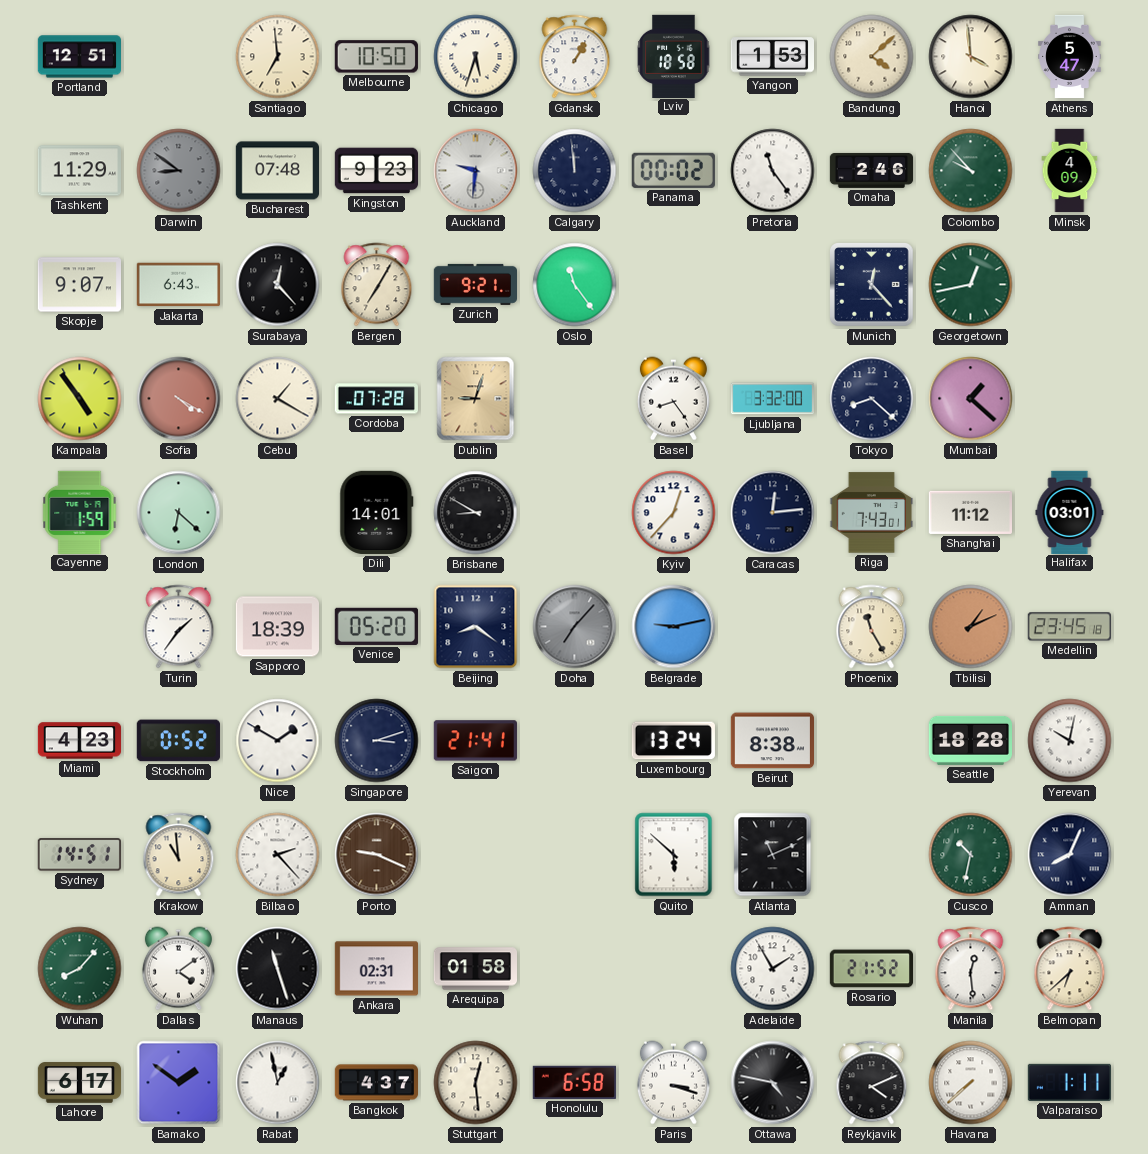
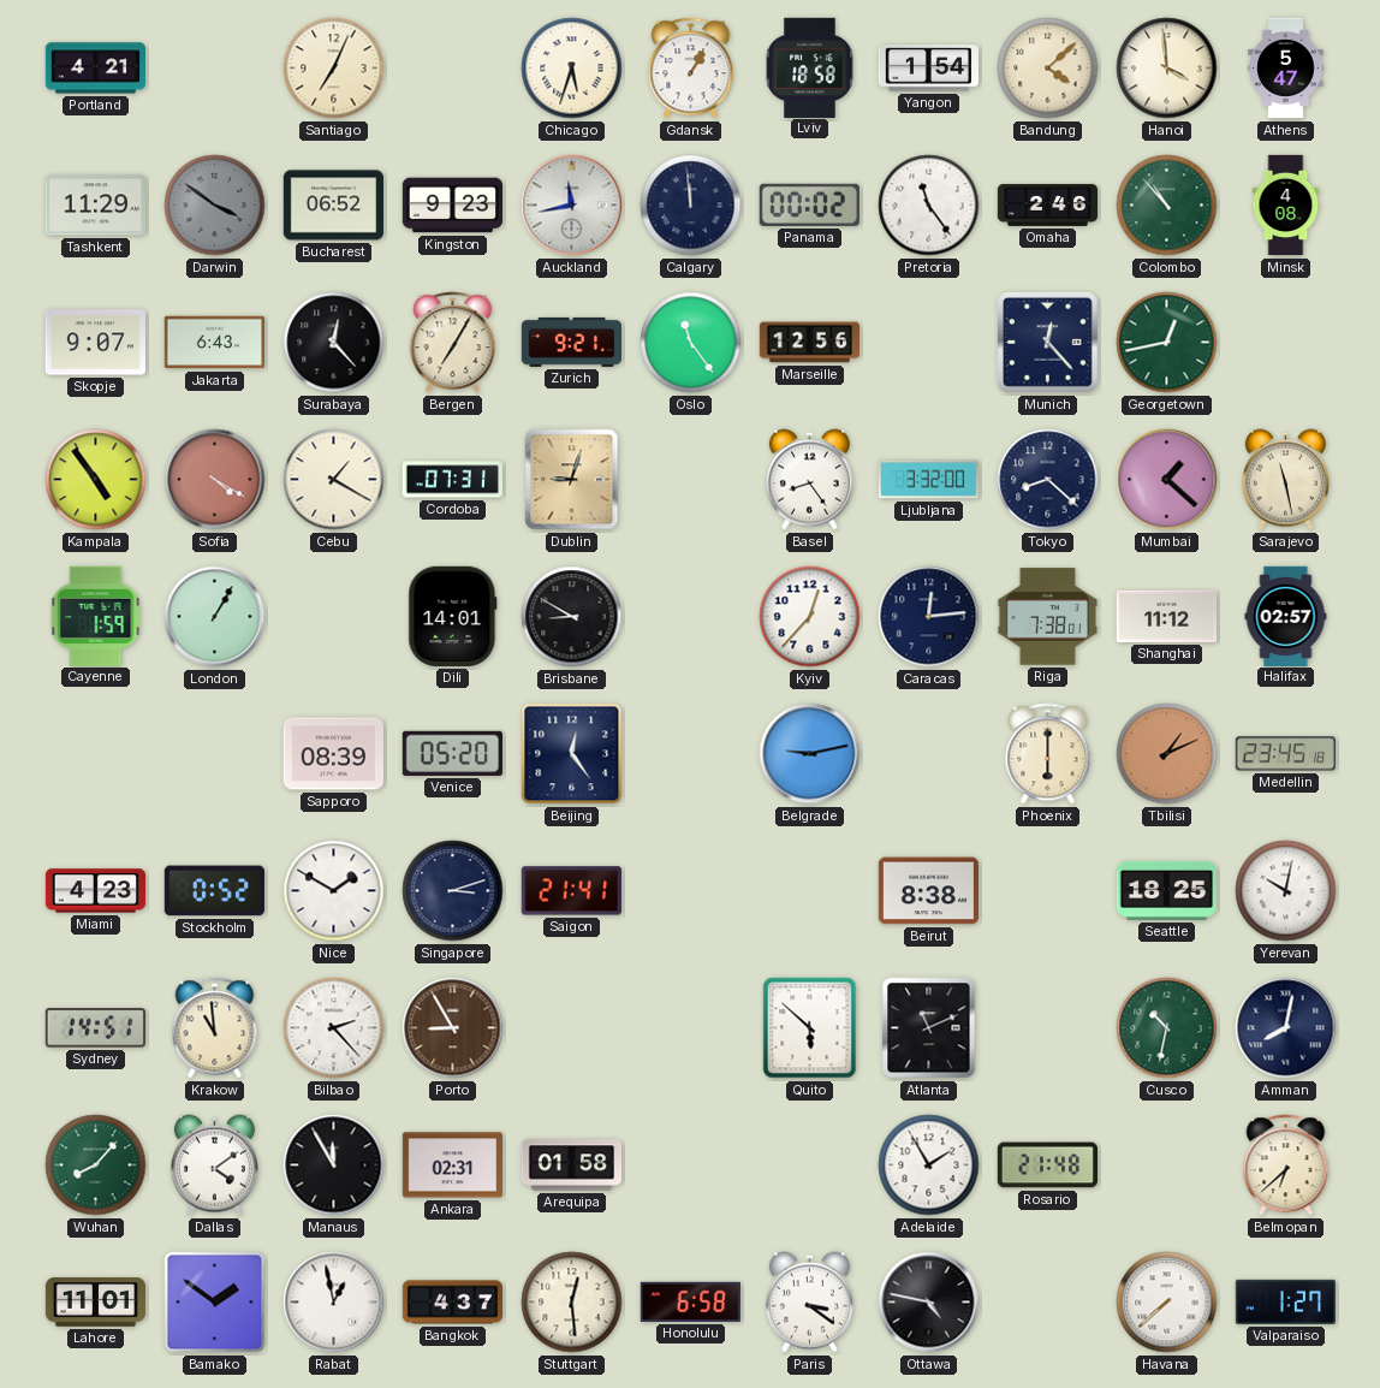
Portland: 12:51 -> 4:21
Santiago: 6:59 -> 7:04
Melbourne: 10:50 -> none
Yangon: 1:53 -> 1:54
Darwin: 8:51 -> 3:51
Bucharest: 07:48 -> 06:52
Auckland: 9:31 -> 11:43
Colombo: 9:53 -> 10:53
Minsk: 4:09 -> 4:08
Marseille: none -> 12:56
Cordoba: 07:28 -> 07:31
Sarajevo: none -> 11:28
London: 6:22 -> 1:05
Riga: 7:43 -> 7:38
Halifax: 03:01 -> 02:57
Turin: 1:36 -> none
Sapporo: 18:39 -> 08:39
Beijing: 8:21 -> 12:24
Doha: 7:07 -> none
Phoenix: 11:25 -> 6:00
Luxembourg: 13:24 -> none
Seattle: 18:28 -> 18:25
Porto: 9:19 -> 8:55
Amman: 8:04 -> 8:02
Manaus: 11:27 -> 11:55
Rosario: 21:52 -> 21:48
Manila: 12:29 -> none
Lahore: 6:17 -> 11:01
Paris: 3:18 -> 3:21
Reykjavik: 4:11 -> none
Valparaiso: 1:11 -> 1:27
